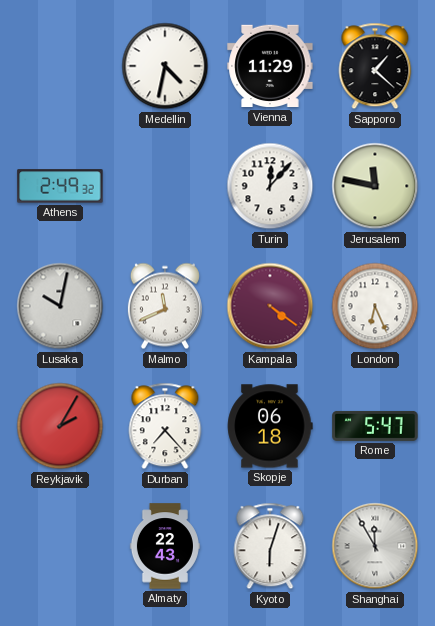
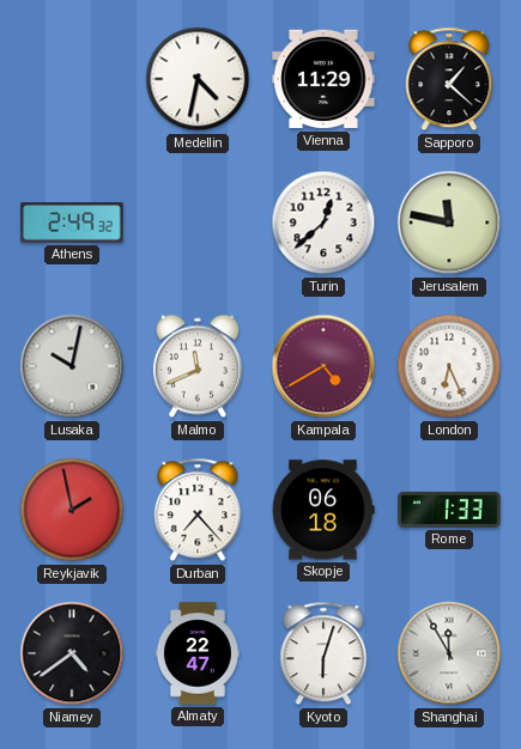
Turin: 12:07 -> 12:38
Kampala: 4:21 -> 4:40
Reykjavik: 2:05 -> 1:58
Rome: 5:47 -> 1:33
Niamey: none -> 4:39
Almaty: 22:43 -> 22:47
